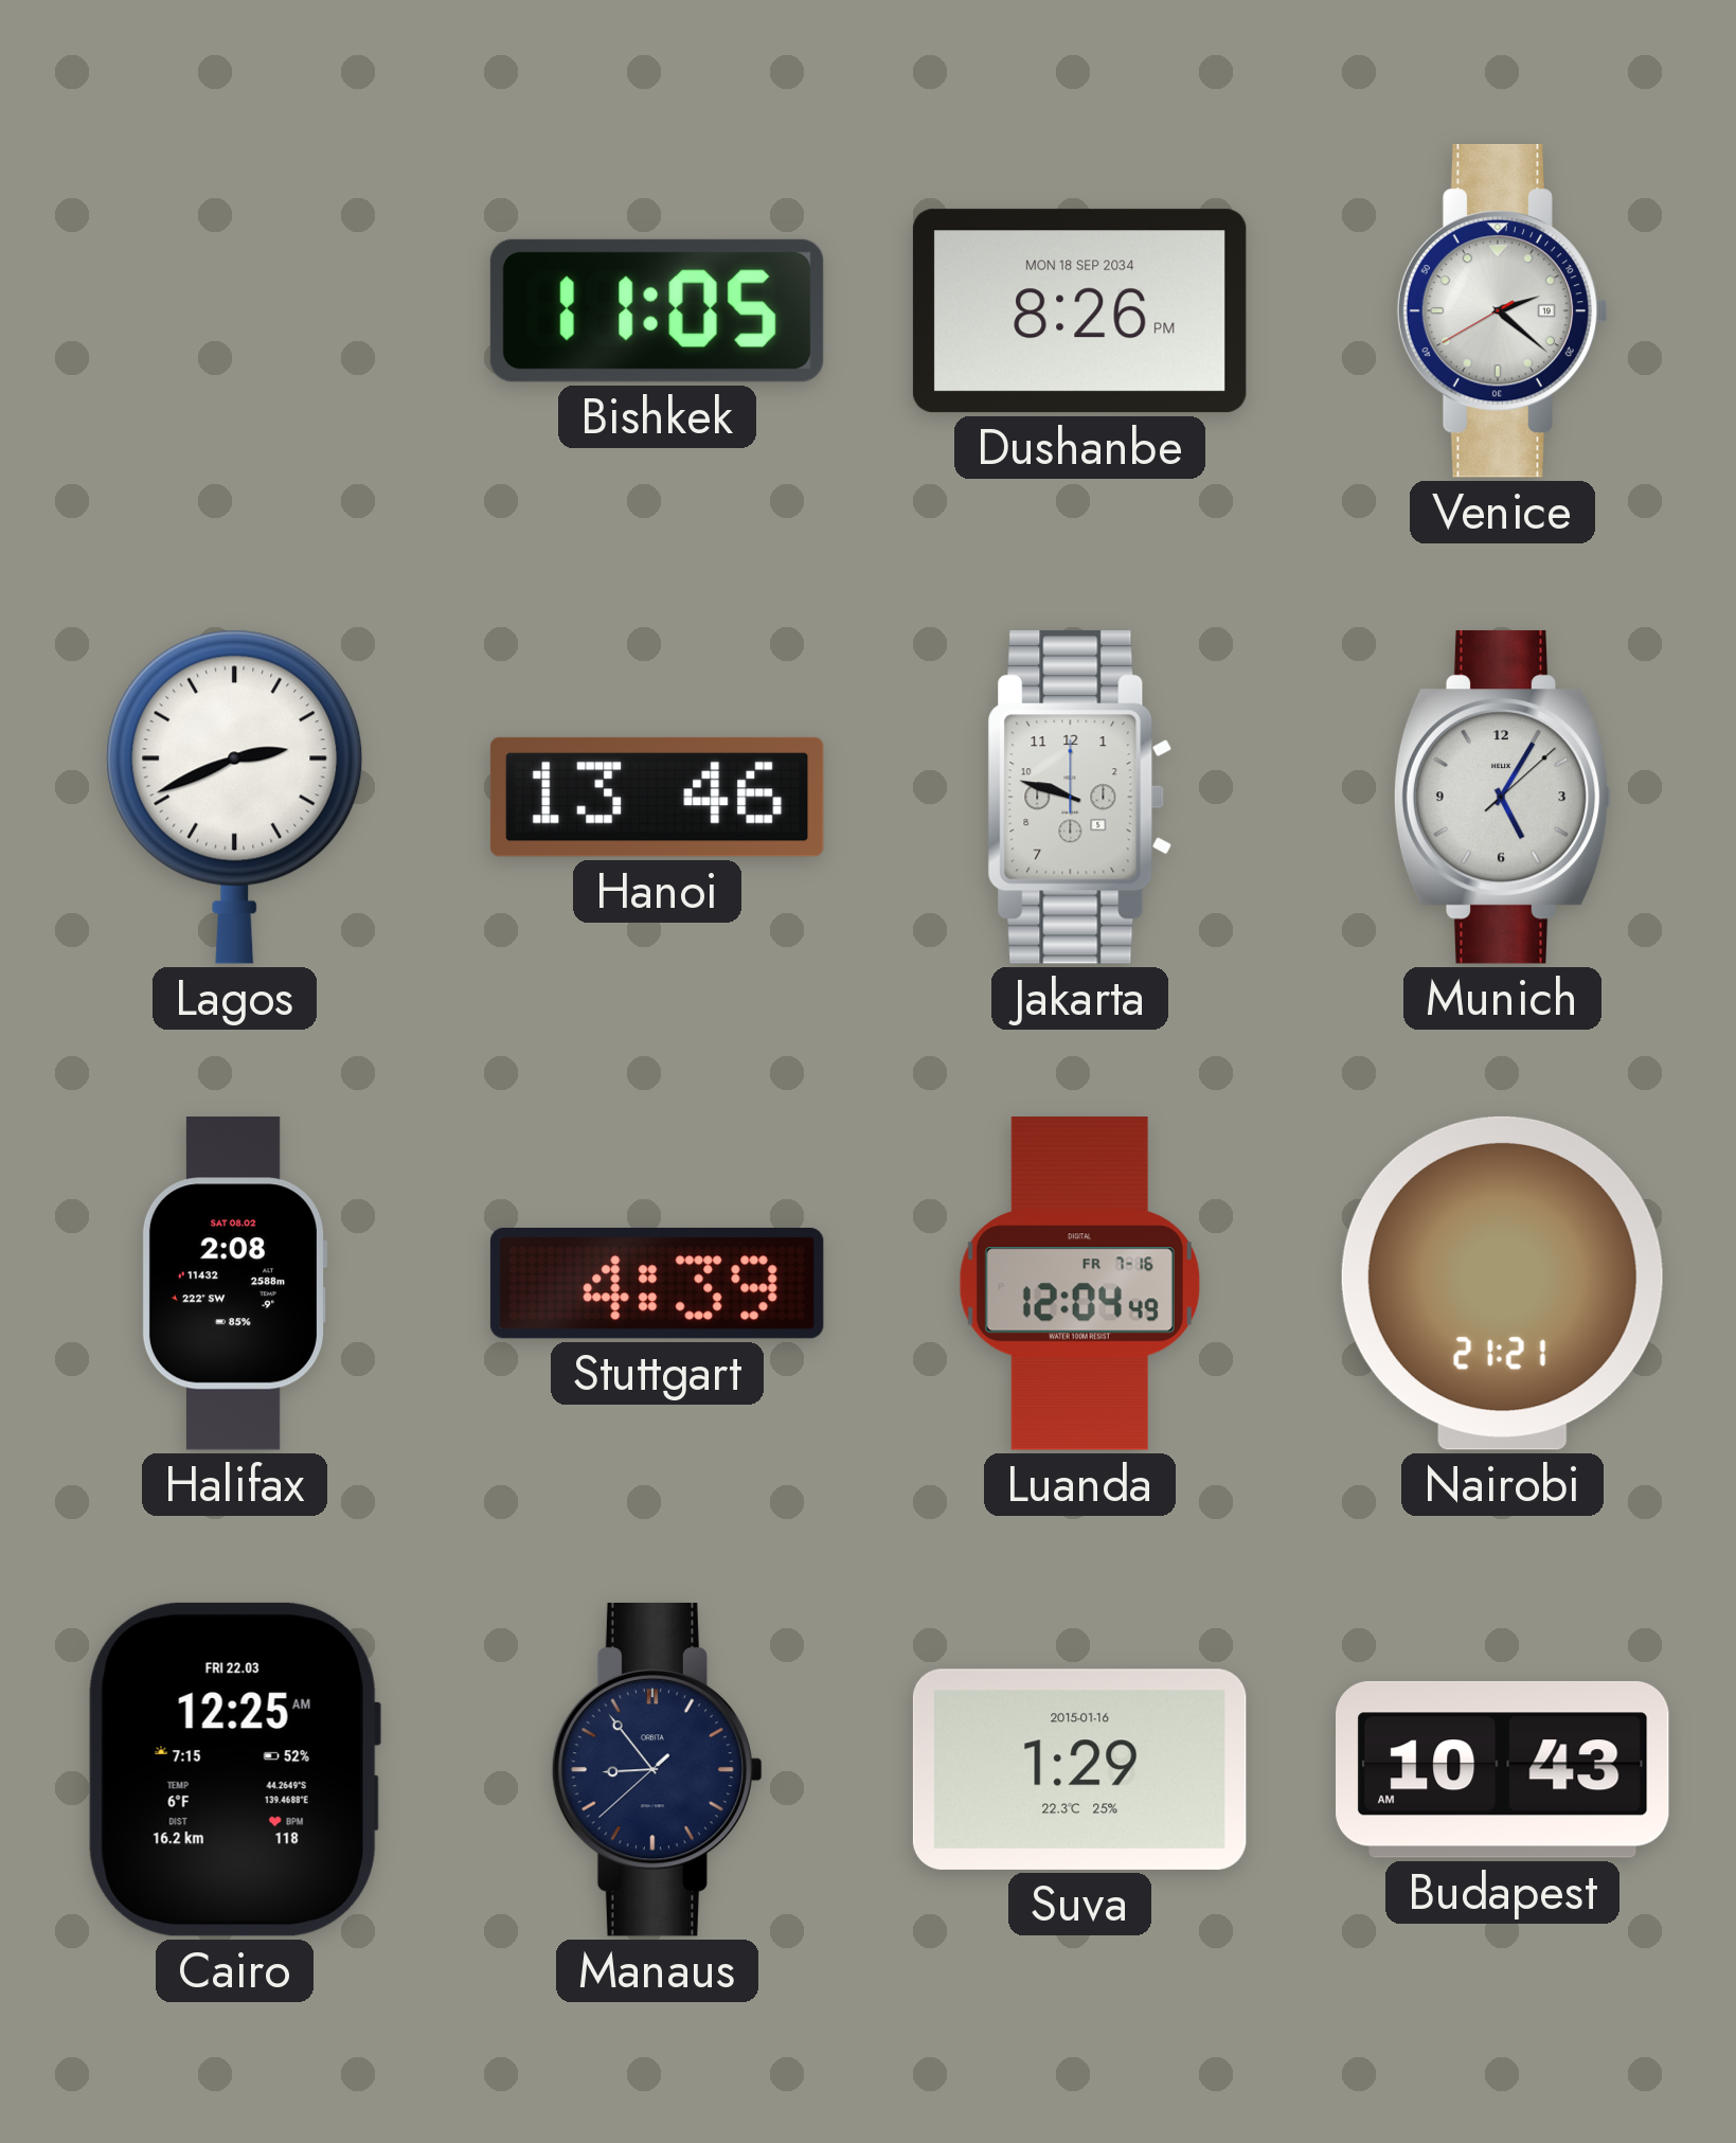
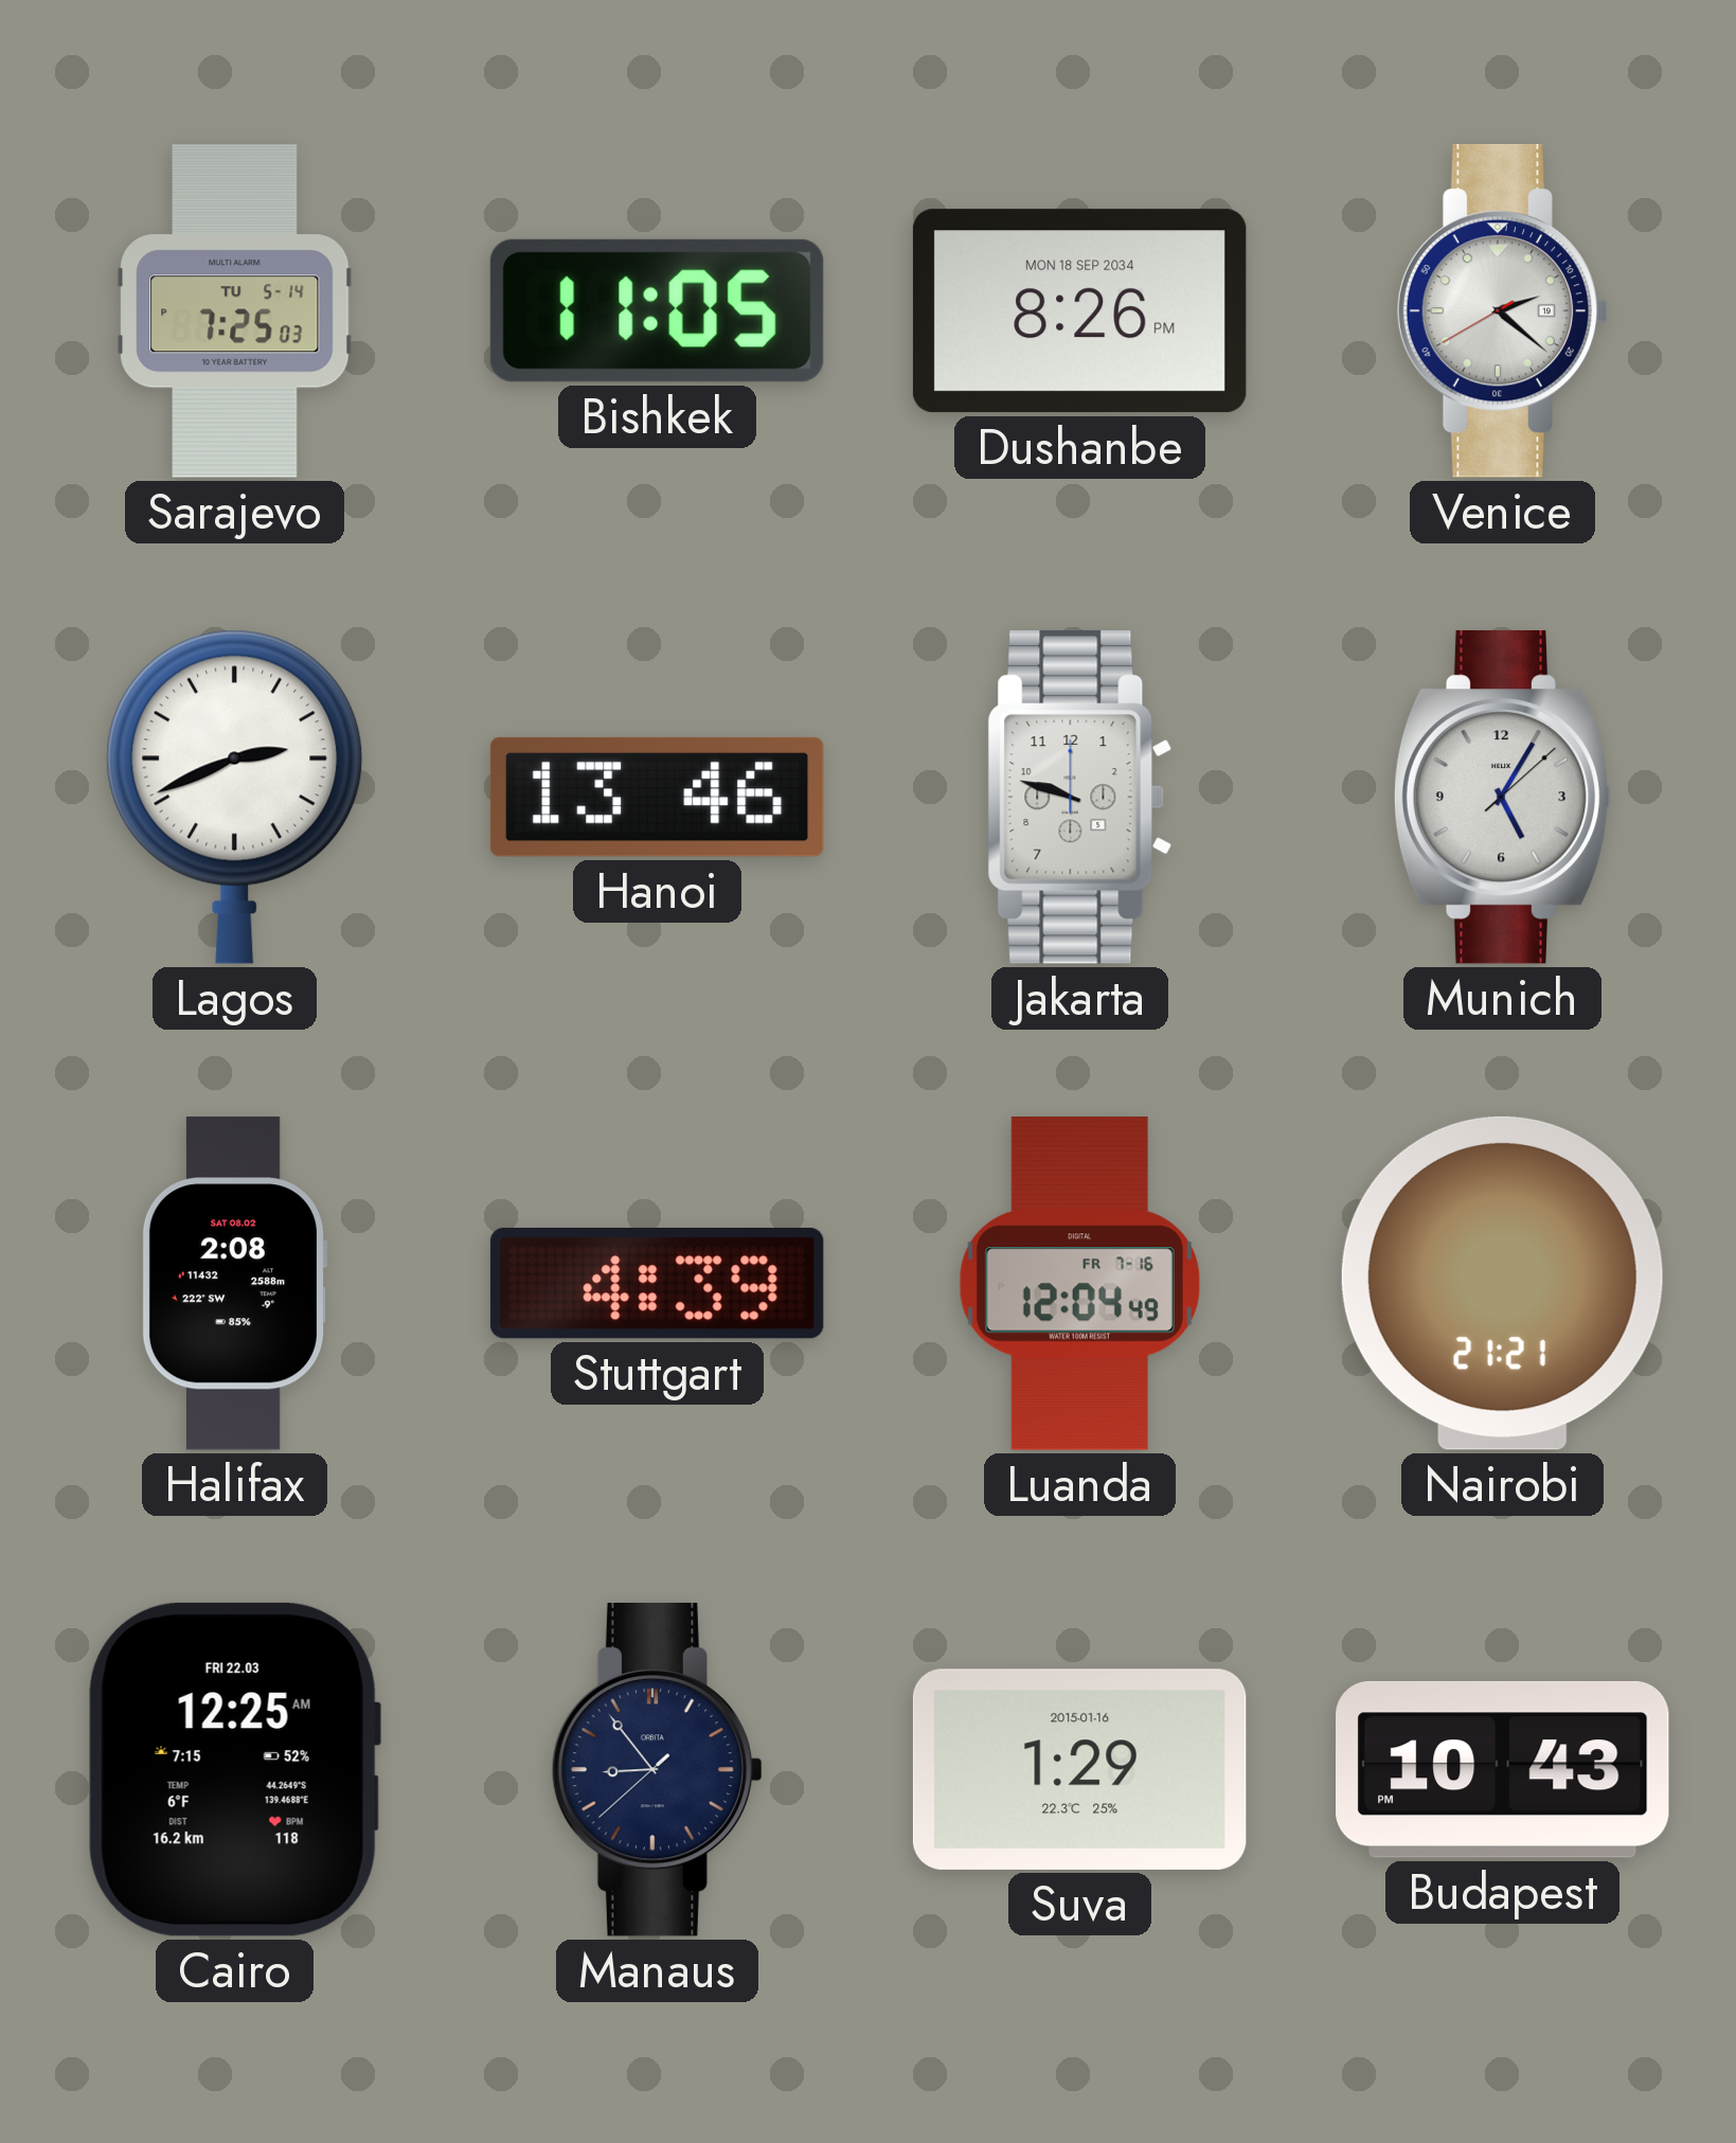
Sarajevo: none -> 7:25
Budapest: 10:43 AM -> 10:43 PM
